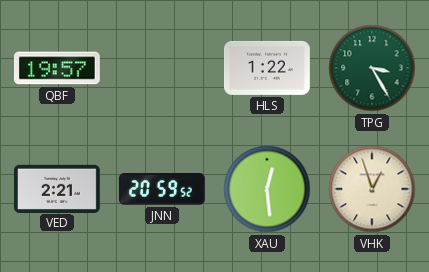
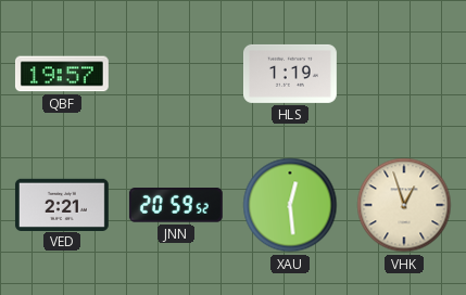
HLS: 1:22 -> 1:19
TPG: 3:25 -> none
